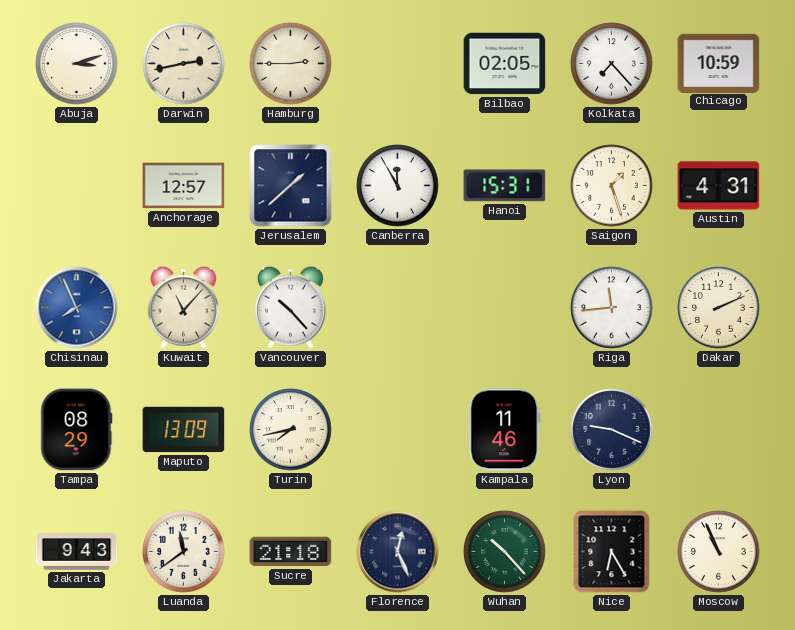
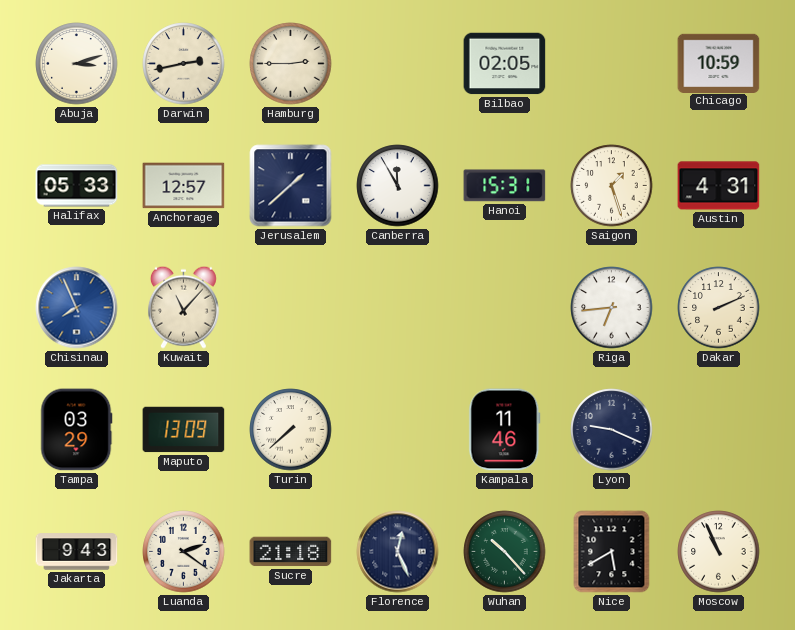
Kolkata: 7:23 -> none
Halifax: none -> 05:33
Vancouver: 10:23 -> none
Riga: 11:44 -> 6:44
Tampa: 08:29 -> 03:29
Turin: 7:43 -> 7:38
Luanda: 11:39 -> 2:21
Nice: 6:25 -> 5:40
